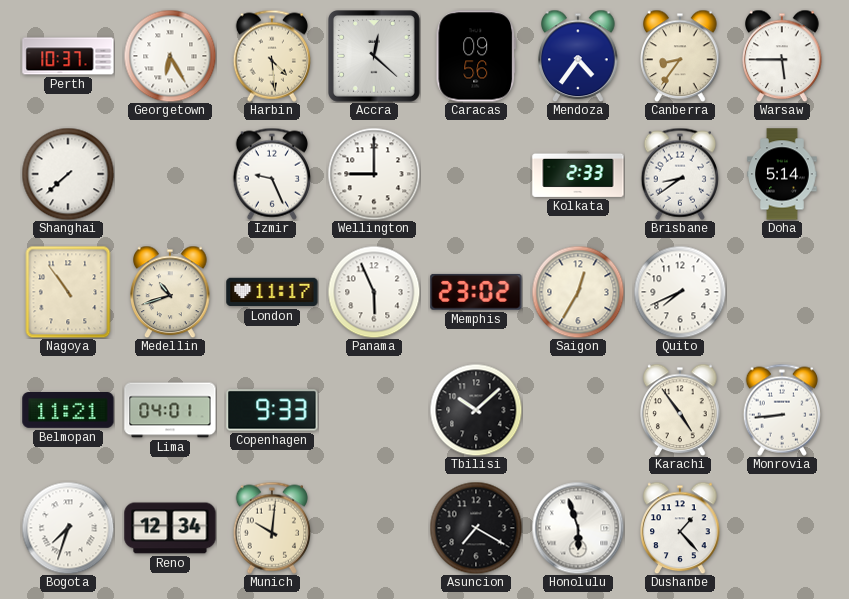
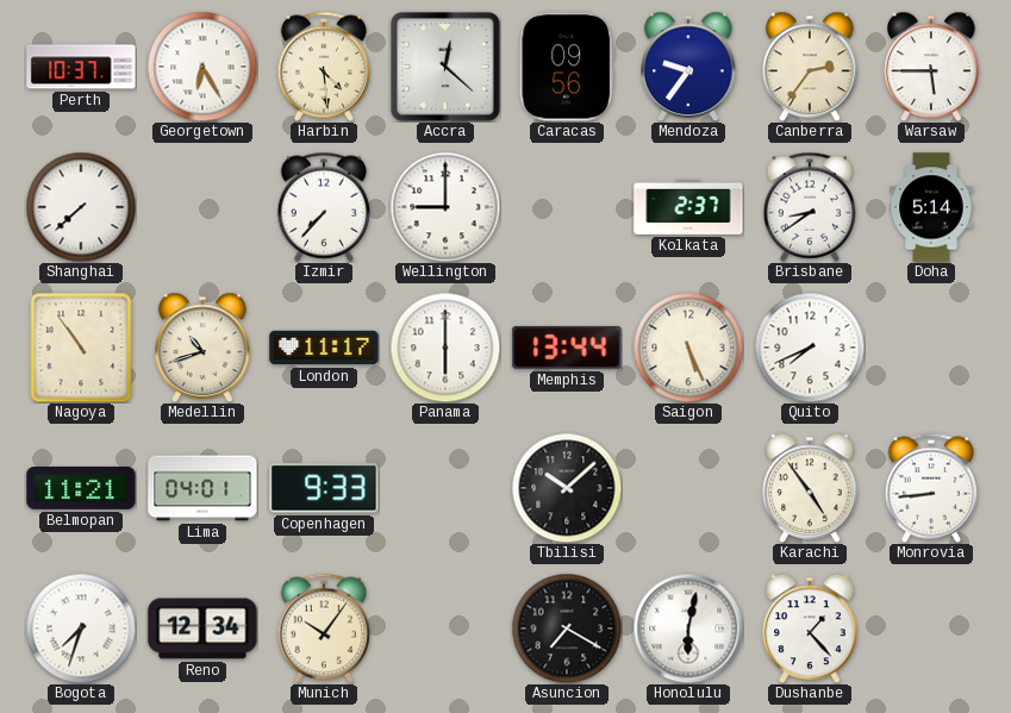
Mendoza: 4:36 -> 9:36
Canberra: 8:36 -> 2:36
Izmir: 9:26 -> 7:37
Kolkata: 2:33 -> 2:37
Panama: 5:56 -> 6:00
Memphis: 23:02 -> 13:44
Saigon: 12:35 -> 5:26
Munich: 10:01 -> 10:06
Honolulu: 5:57 -> 6:02
